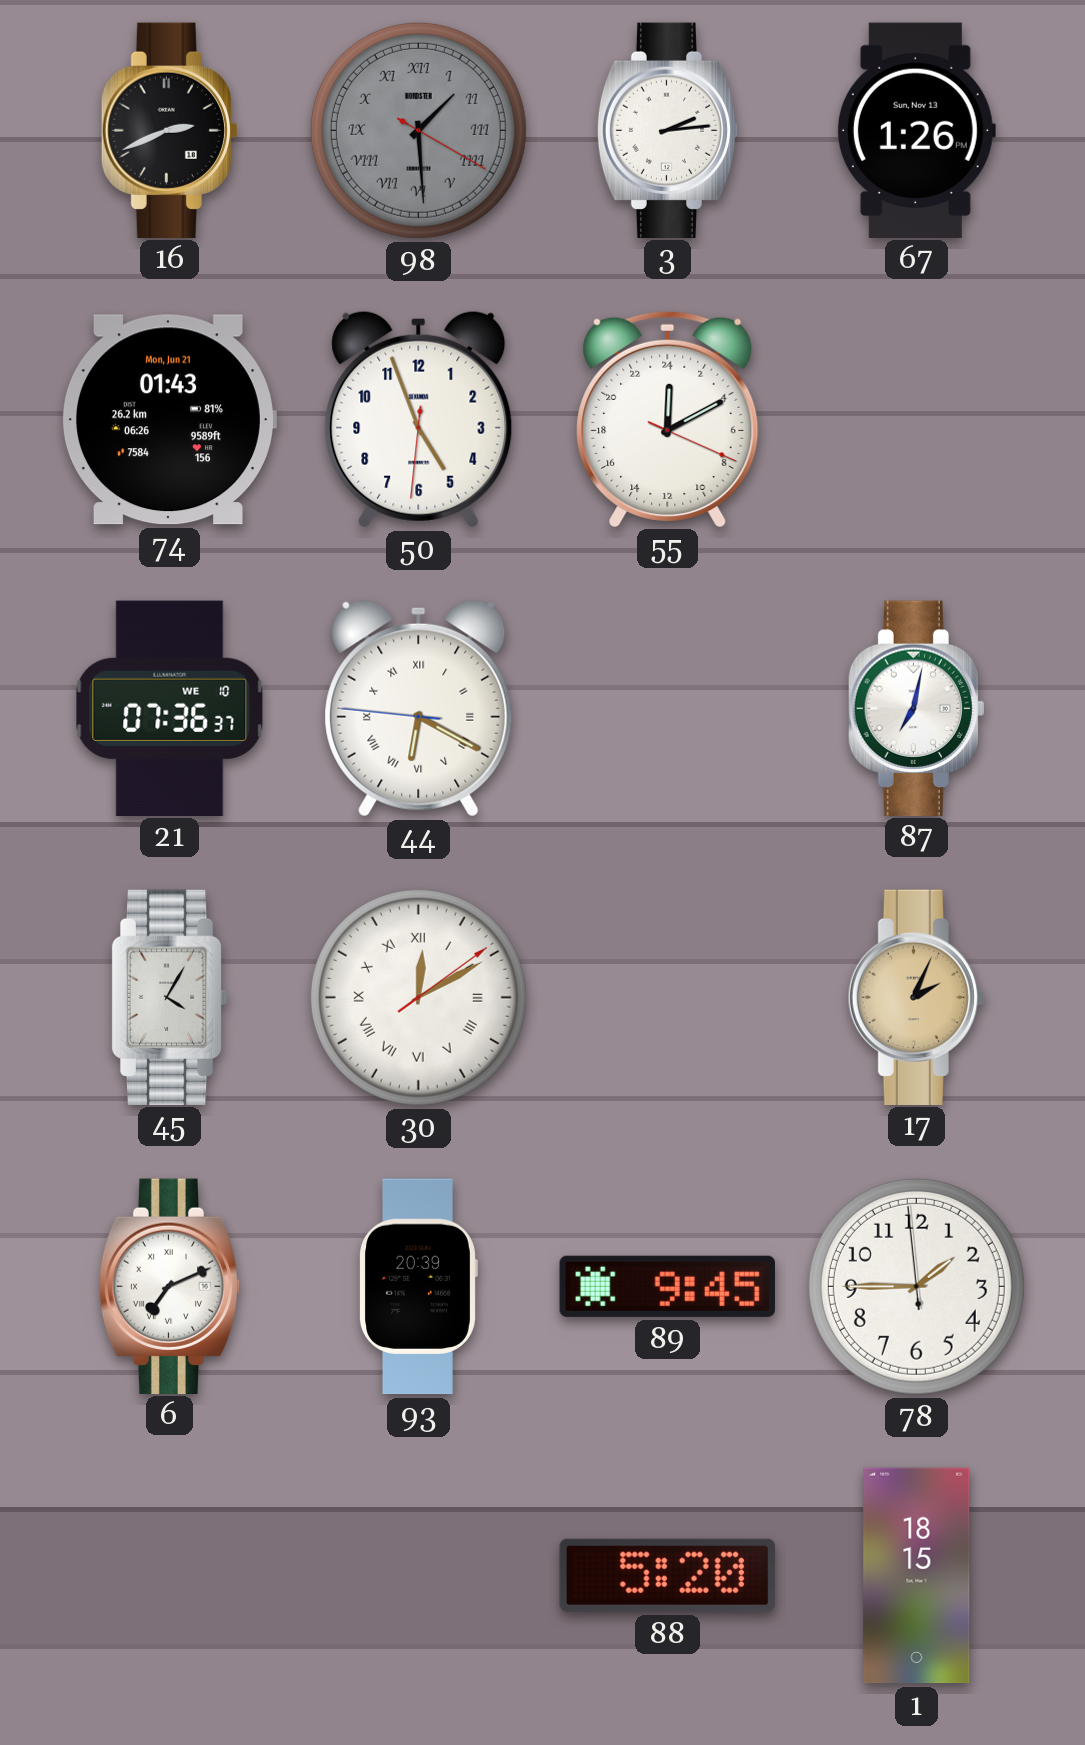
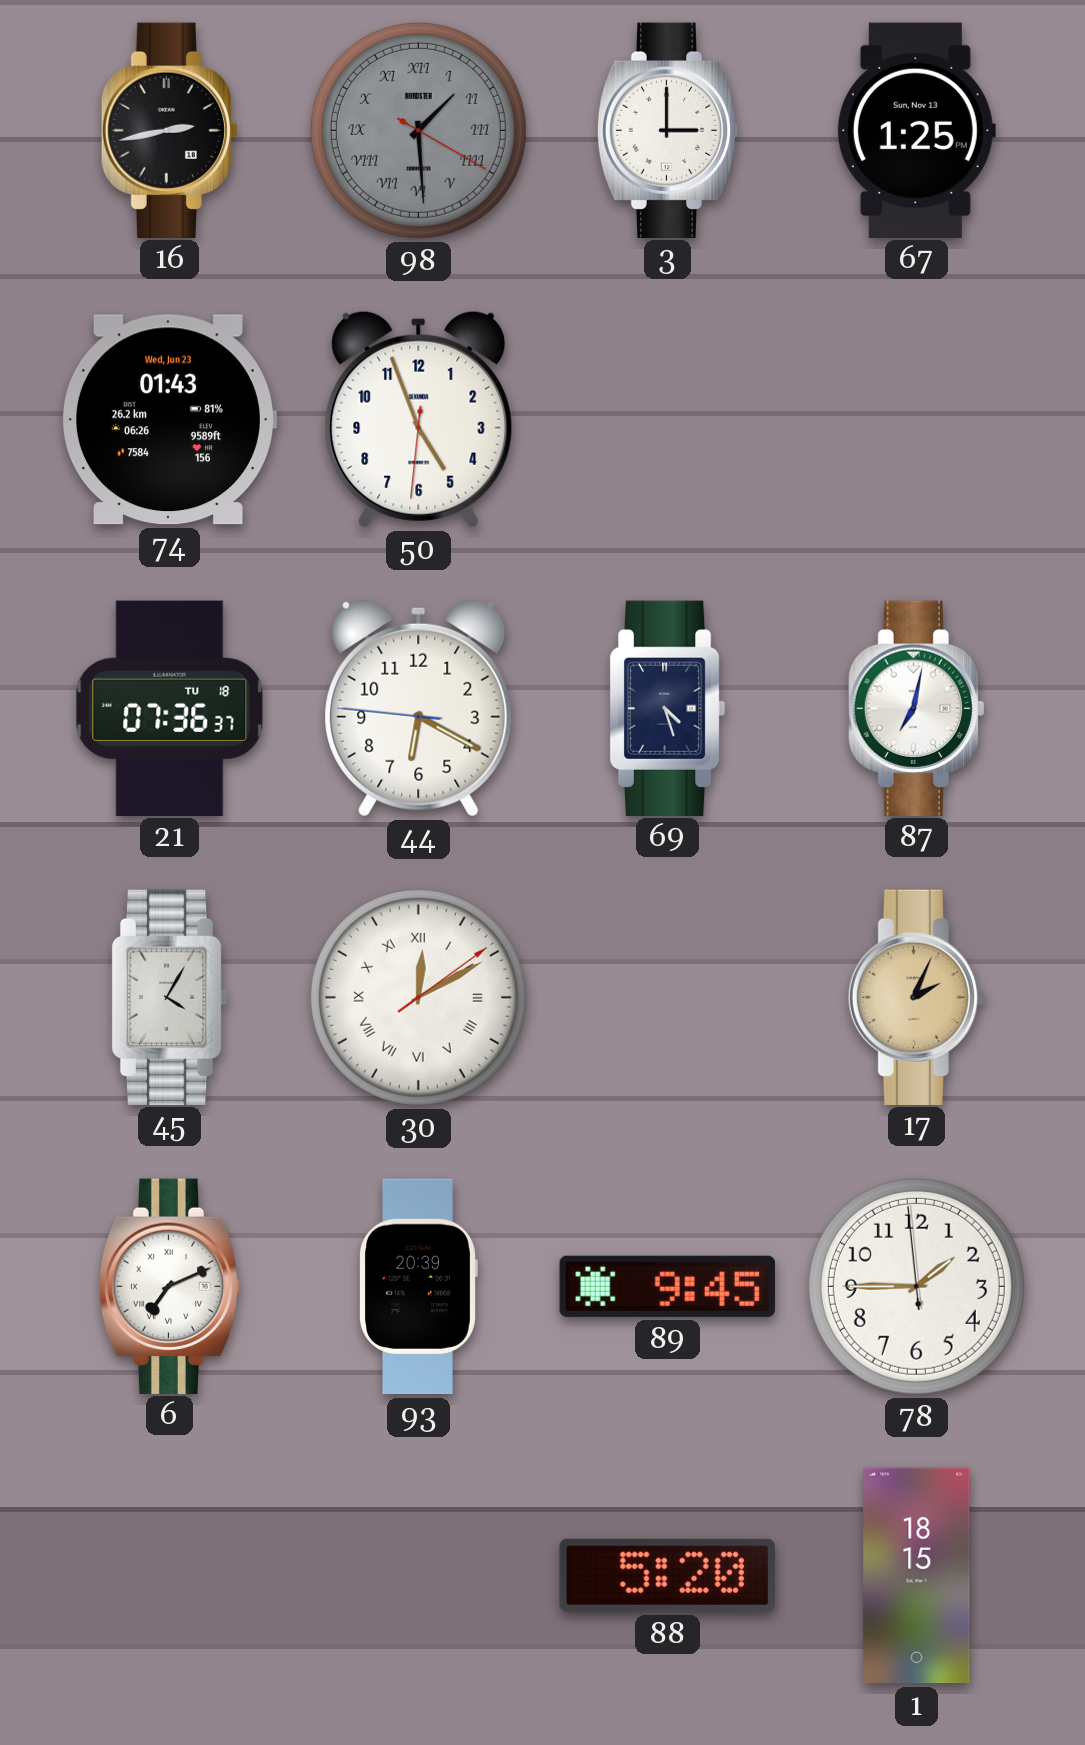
16: 2:41 -> 2:43
3: 2:14 -> 3:00
67: 1:26 -> 1:25
74 date: Mon, Jun 21 -> Wed, Jun 23
55: 0:10 -> none
21 date: WE 10 -> TU 18
44 numerals: Roman -> Arabic
69: none -> 4:27
